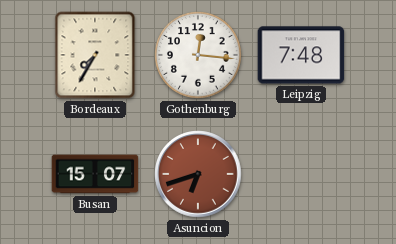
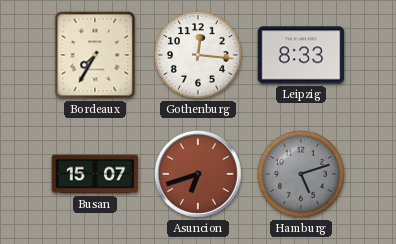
Leipzig: 7:48 -> 8:33
Hamburg: none -> 5:12
